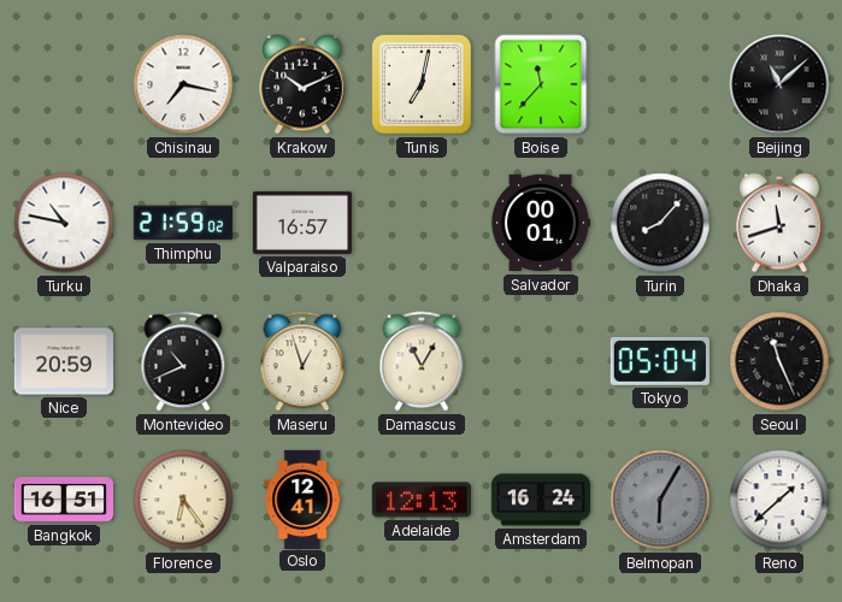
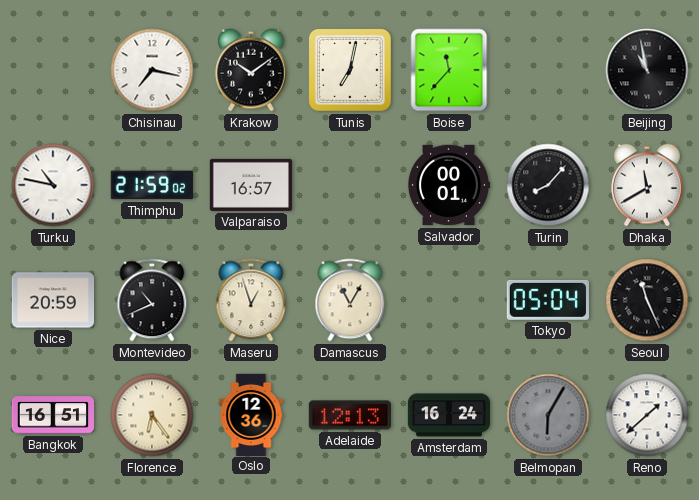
Krakow: 10:11 -> 10:09
Beijing: 11:08 -> 10:58
Dhaka: 11:42 -> 11:40
Oslo: 12:41 -> 12:36
